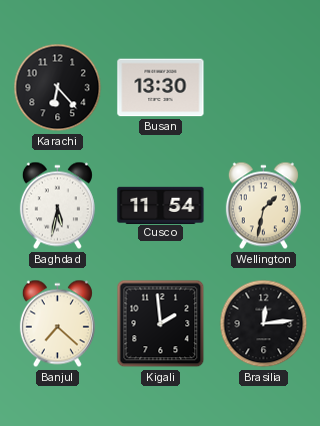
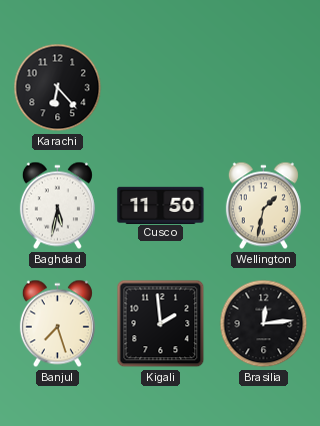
Busan: 13:30 -> none
Cusco: 11:54 -> 11:50
Banjul: 7:22 -> 7:27
